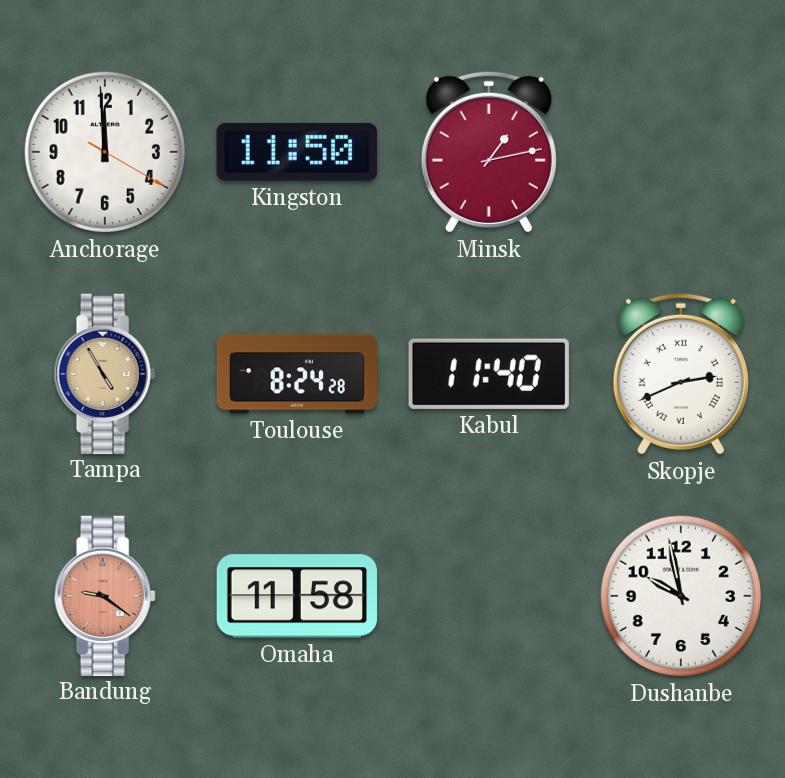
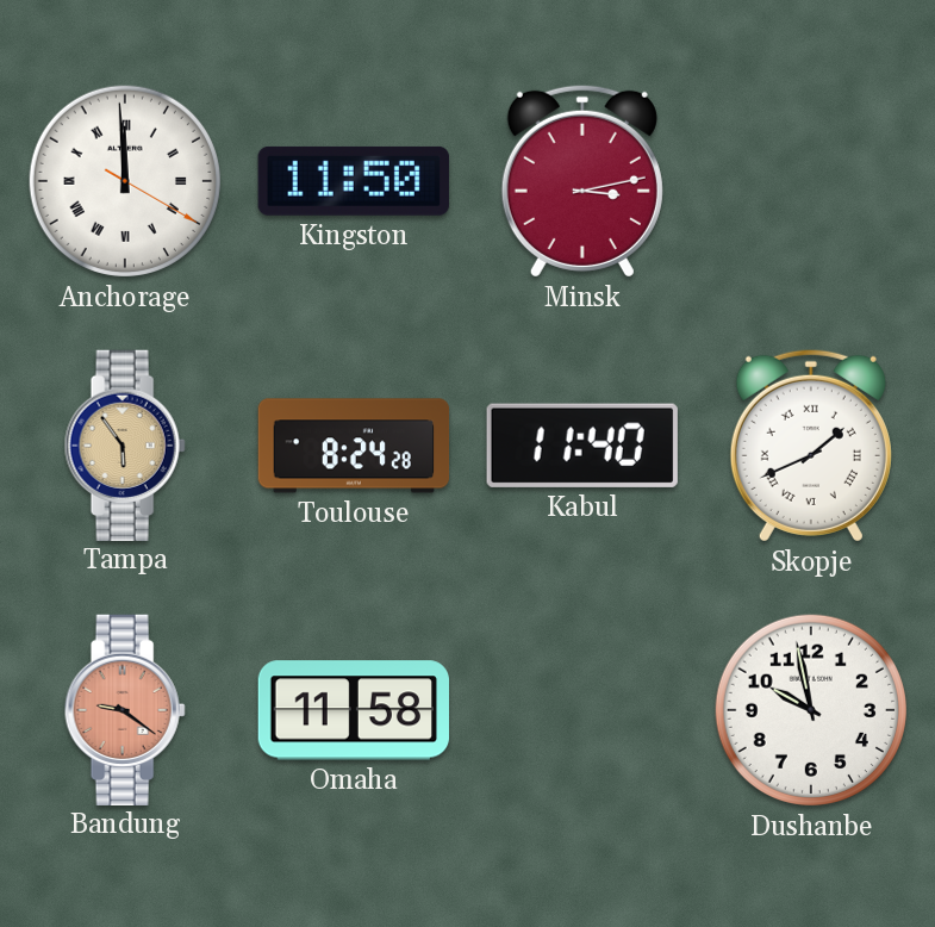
Anchorage numerals: Arabic -> Roman
Minsk: 1:13 -> 3:13
Tampa: 4:55 -> 5:54
Skopje: 2:41 -> 1:41
